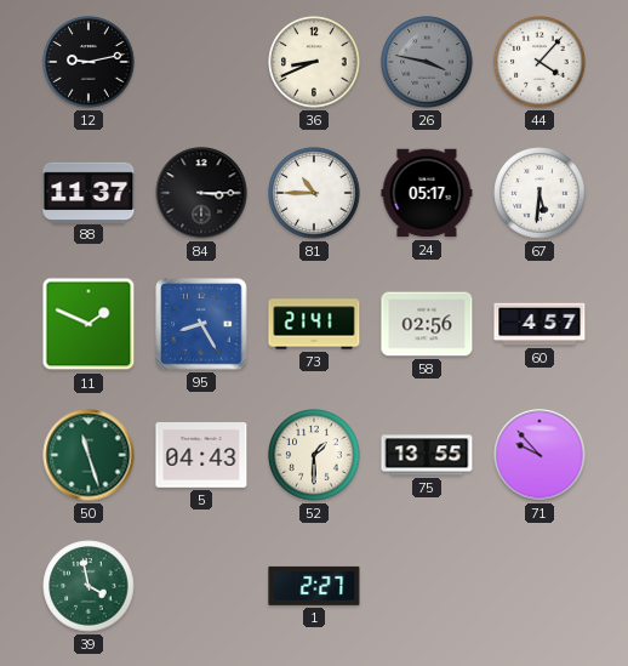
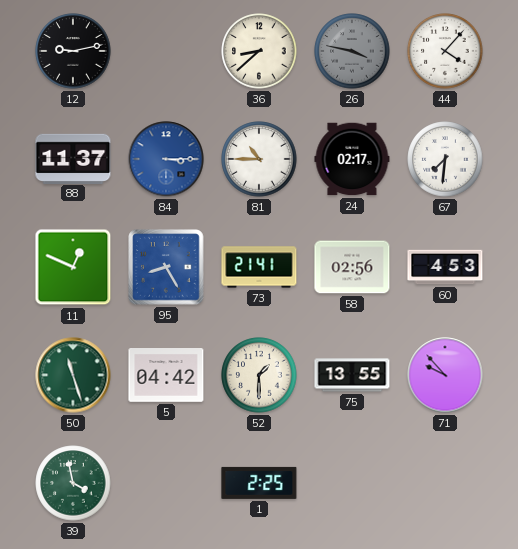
36: 8:41 -> 8:38
84 dial: black -> blue
24: 05:17 -> 02:17
67: 5:31 -> 7:31
11: 1:49 -> 12:49
60: 4:57 -> 4:53
5: 04:43 -> 04:42
1: 2:27 -> 2:25
